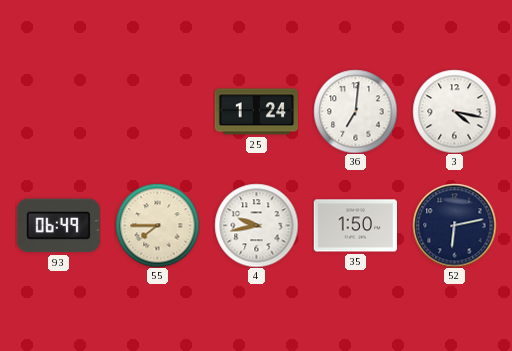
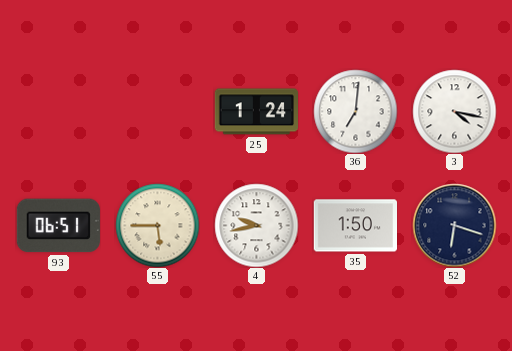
93: 06:49 -> 06:51
55: 7:45 -> 5:45
52: 6:13 -> 6:18
